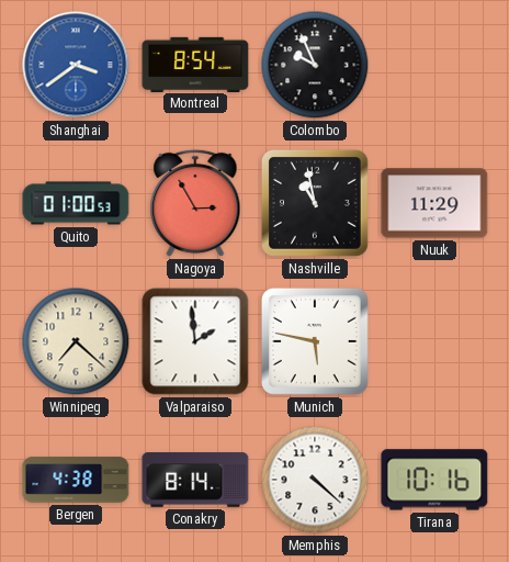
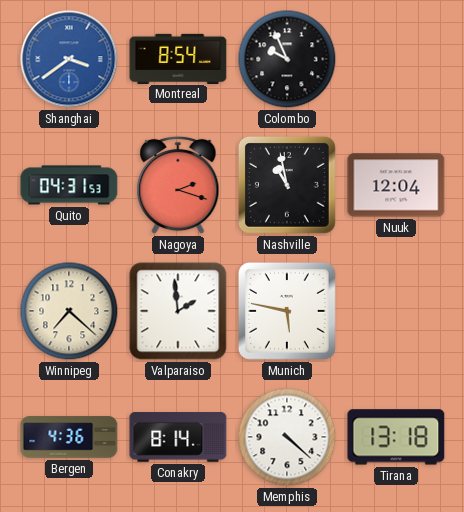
Quito: 01:00 -> 04:31
Nagoya: 2:55 -> 2:18
Nuuk: 11:29 -> 12:04
Bergen: 4:38 -> 4:36
Tirana: 10:16 -> 13:18
